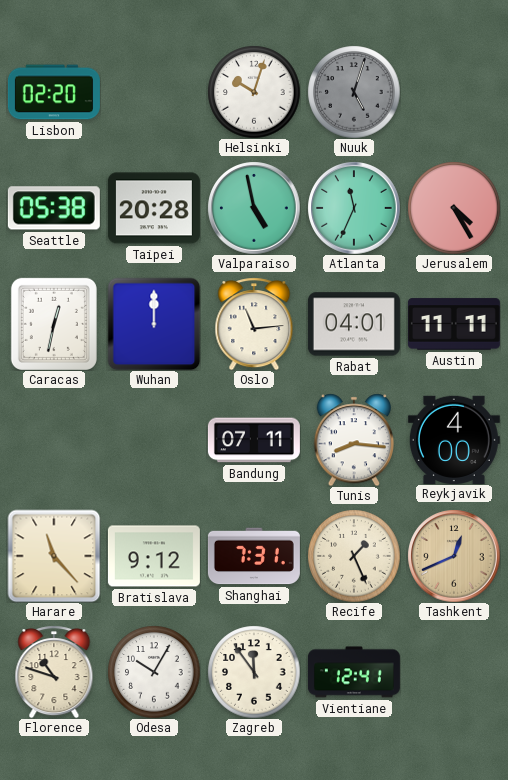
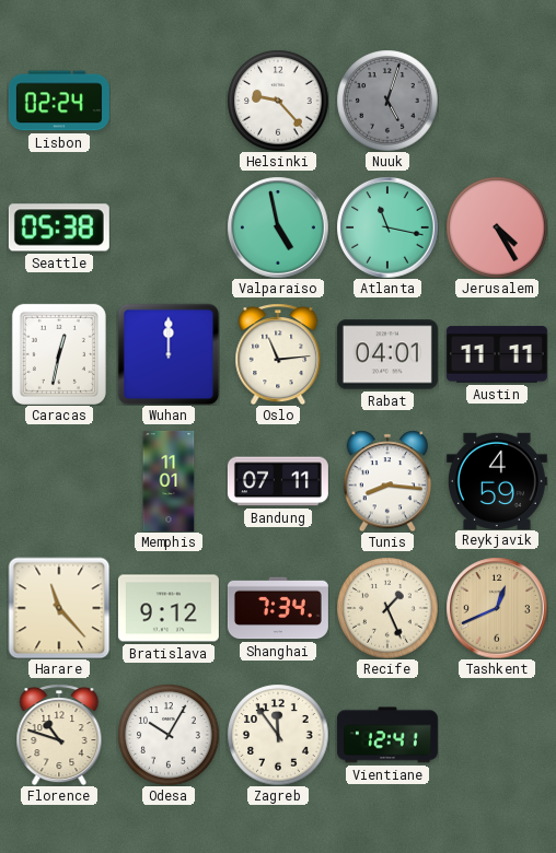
Lisbon: 02:20 -> 02:24
Helsinki: 10:03 -> 9:23
Taipei: 20:28 -> none
Atlanta: 11:34 -> 11:17
Memphis: none -> 11:01
Reykjavik: 4:00 -> 4:59
Shanghai: 7:31 -> 7:34
